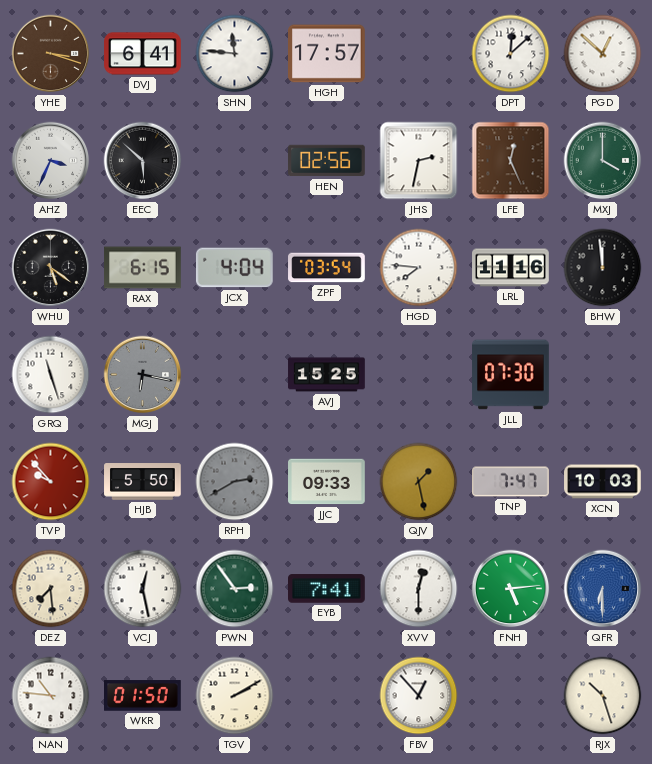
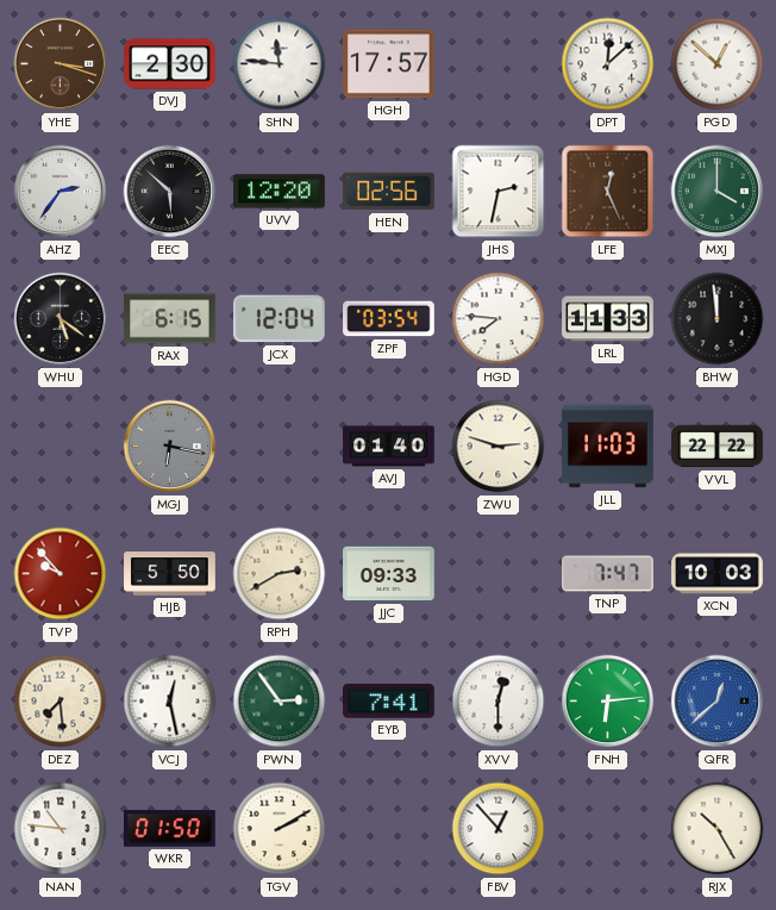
DVJ: 6:41 -> 2:30
AHZ: 3:34 -> 2:36
UVV: none -> 12:20
JCX: 4:04 -> 12:04
LRL: 11:16 -> 11:33
GRQ: 11:27 -> none
AVJ: 15:25 -> 01:40
ZWU: none -> 2:48
JLL: 07:30 -> 11:03
VVL: none -> 22:22
RPH dial: grey -> cream
QJV: 1:28 -> none
FNH: 5:14 -> 6:14
QFR: 6:30 -> 12:38
RJX: 10:27 -> 10:25
